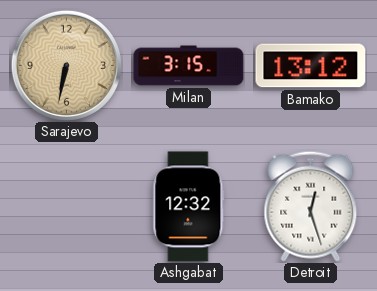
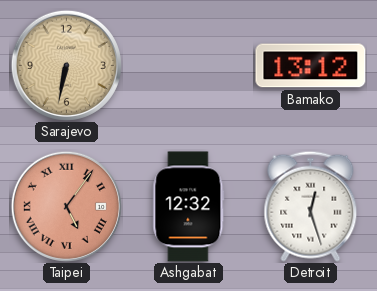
Milan: 3:15 -> none
Taipei: none -> 5:06
